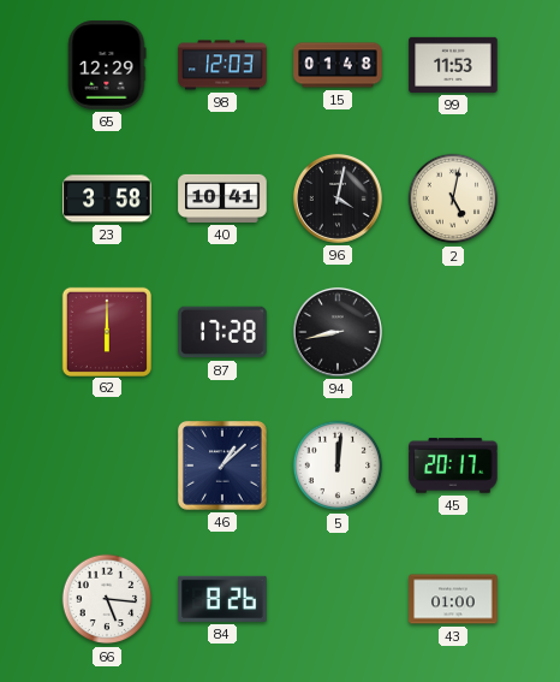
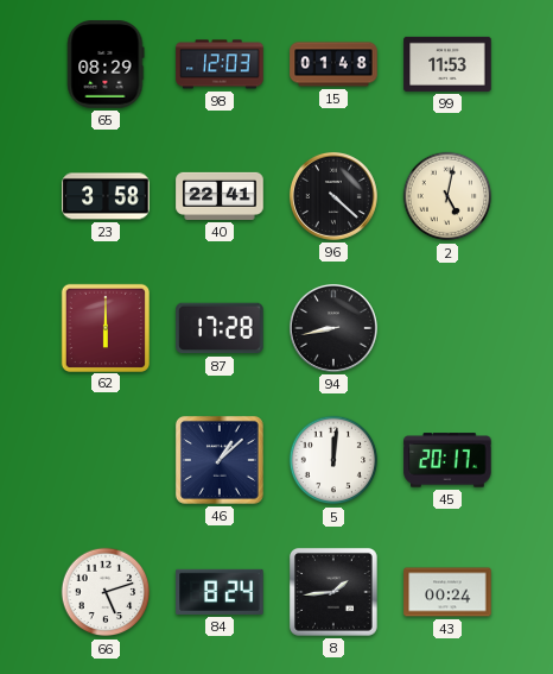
65: 12:29 -> 08:29
40: 10:41 -> 22:41
96: 4:02 -> 4:22
66: 5:16 -> 5:12
84: 8:26 -> 8:24
8: none -> 1:44
43: 01:00 -> 00:24
